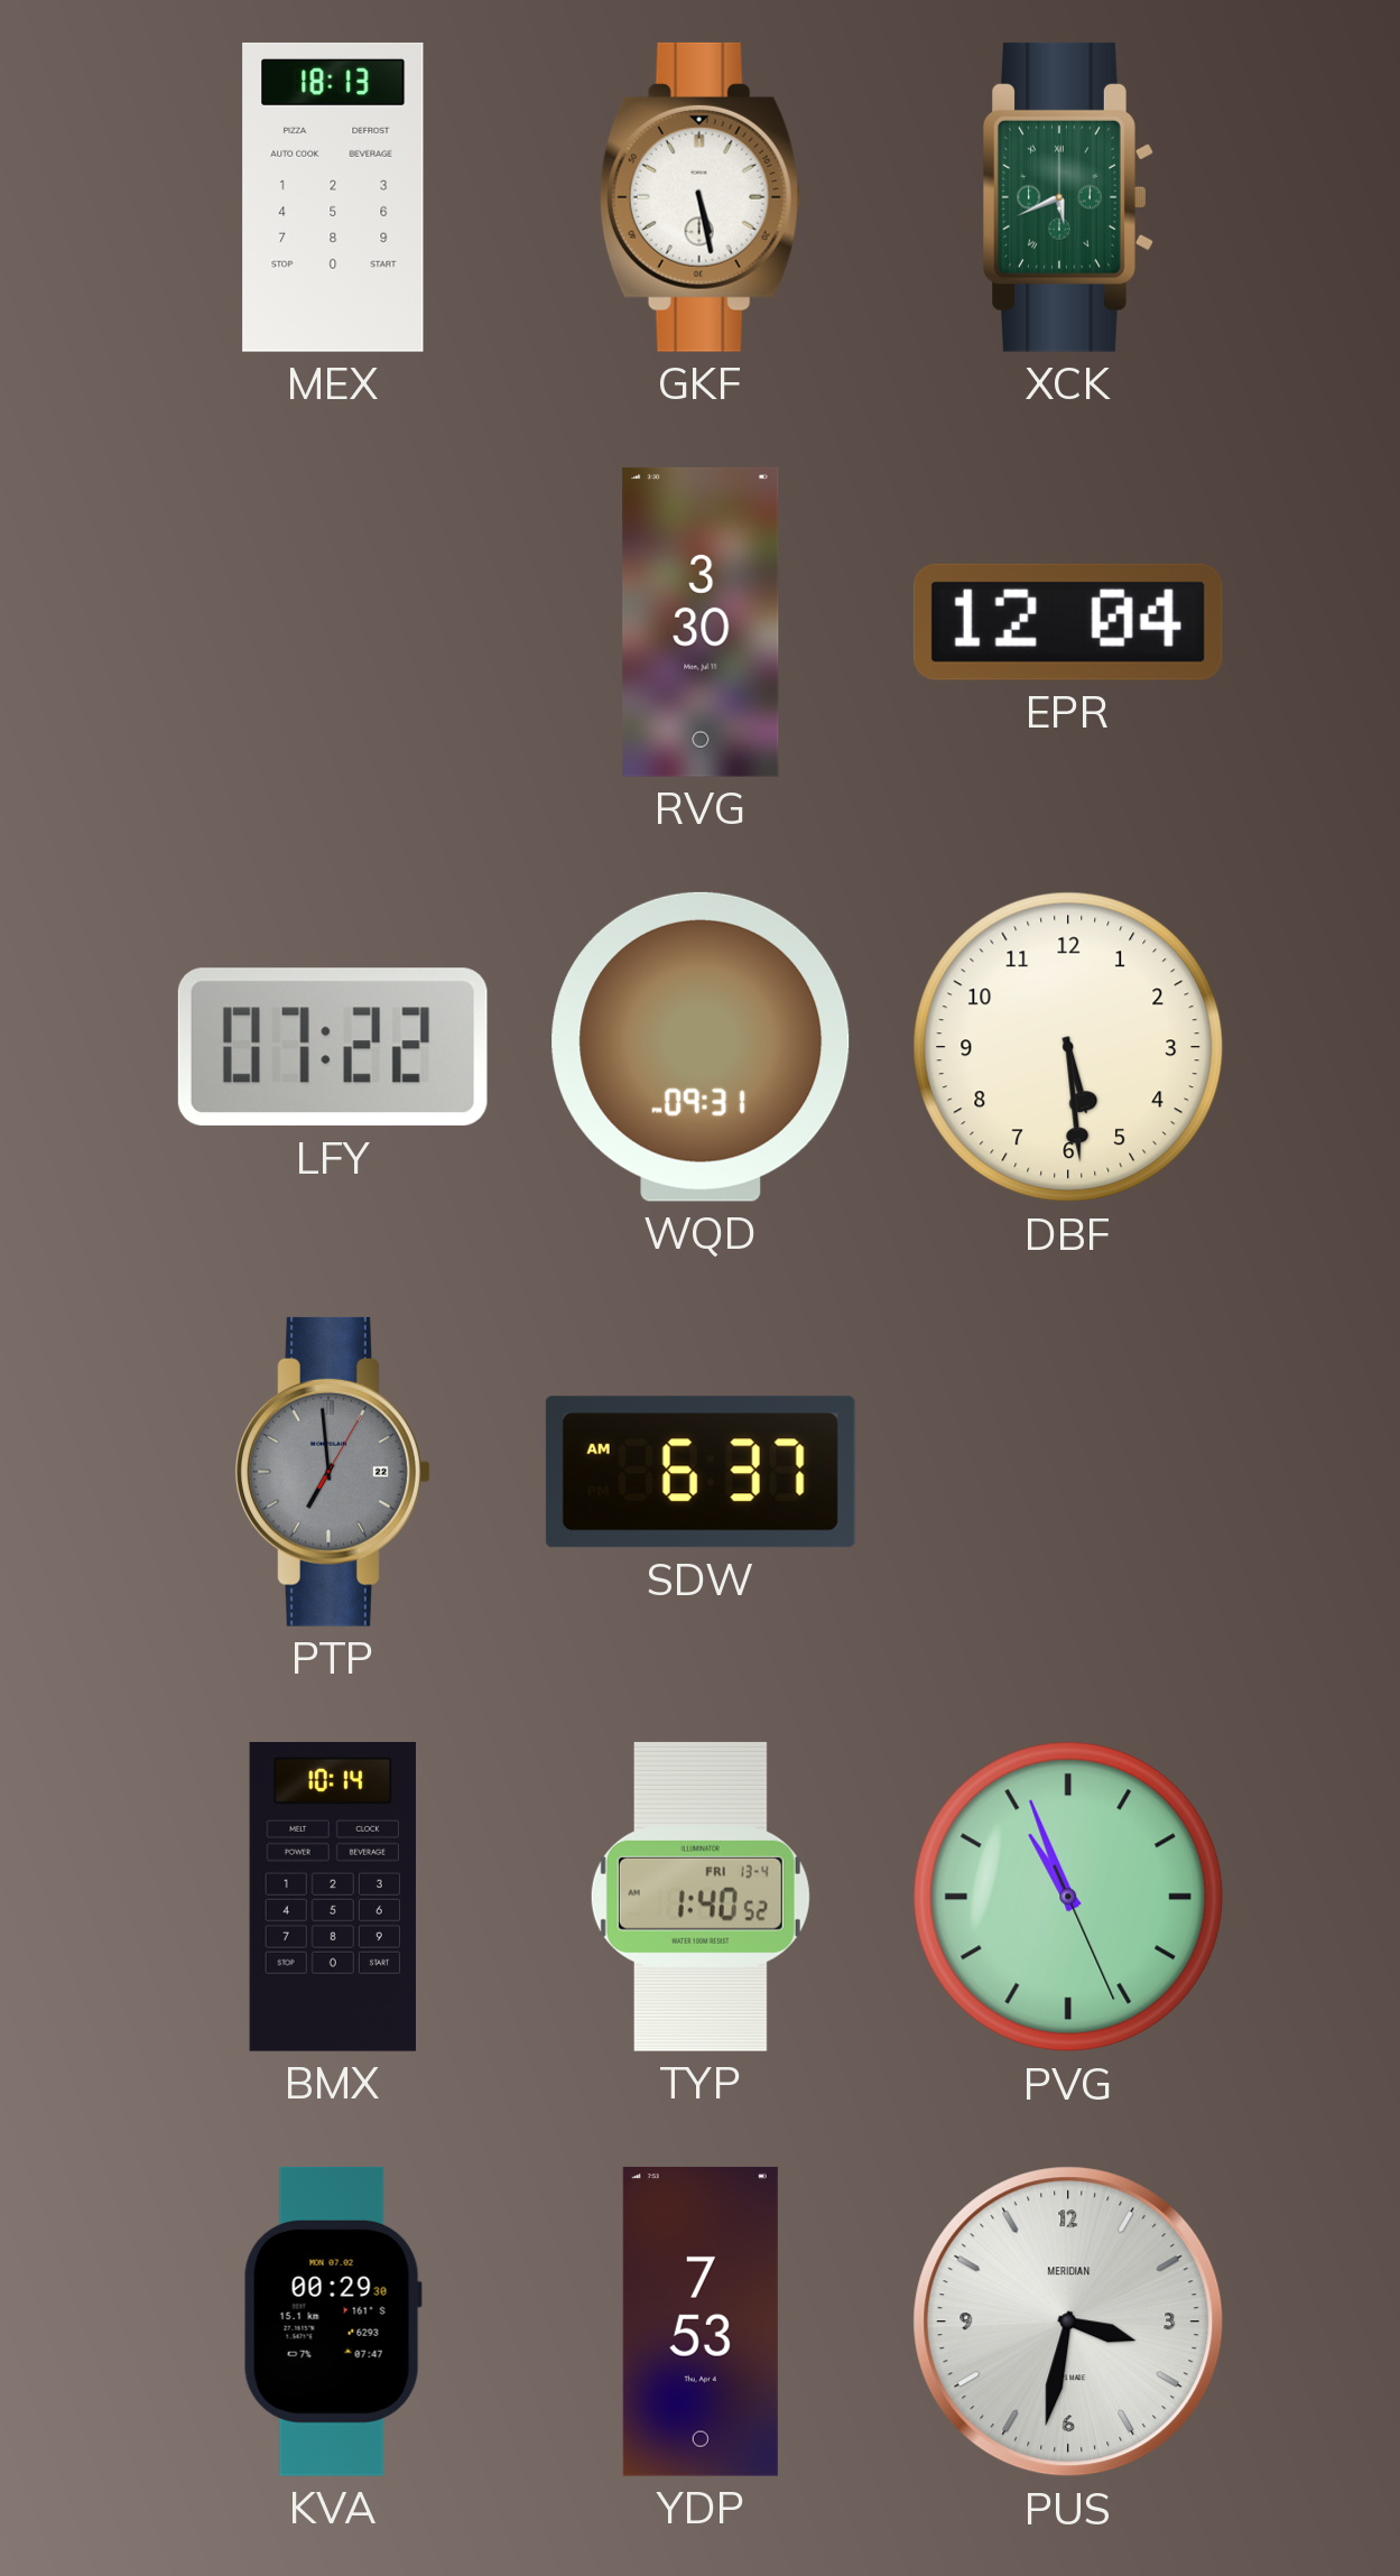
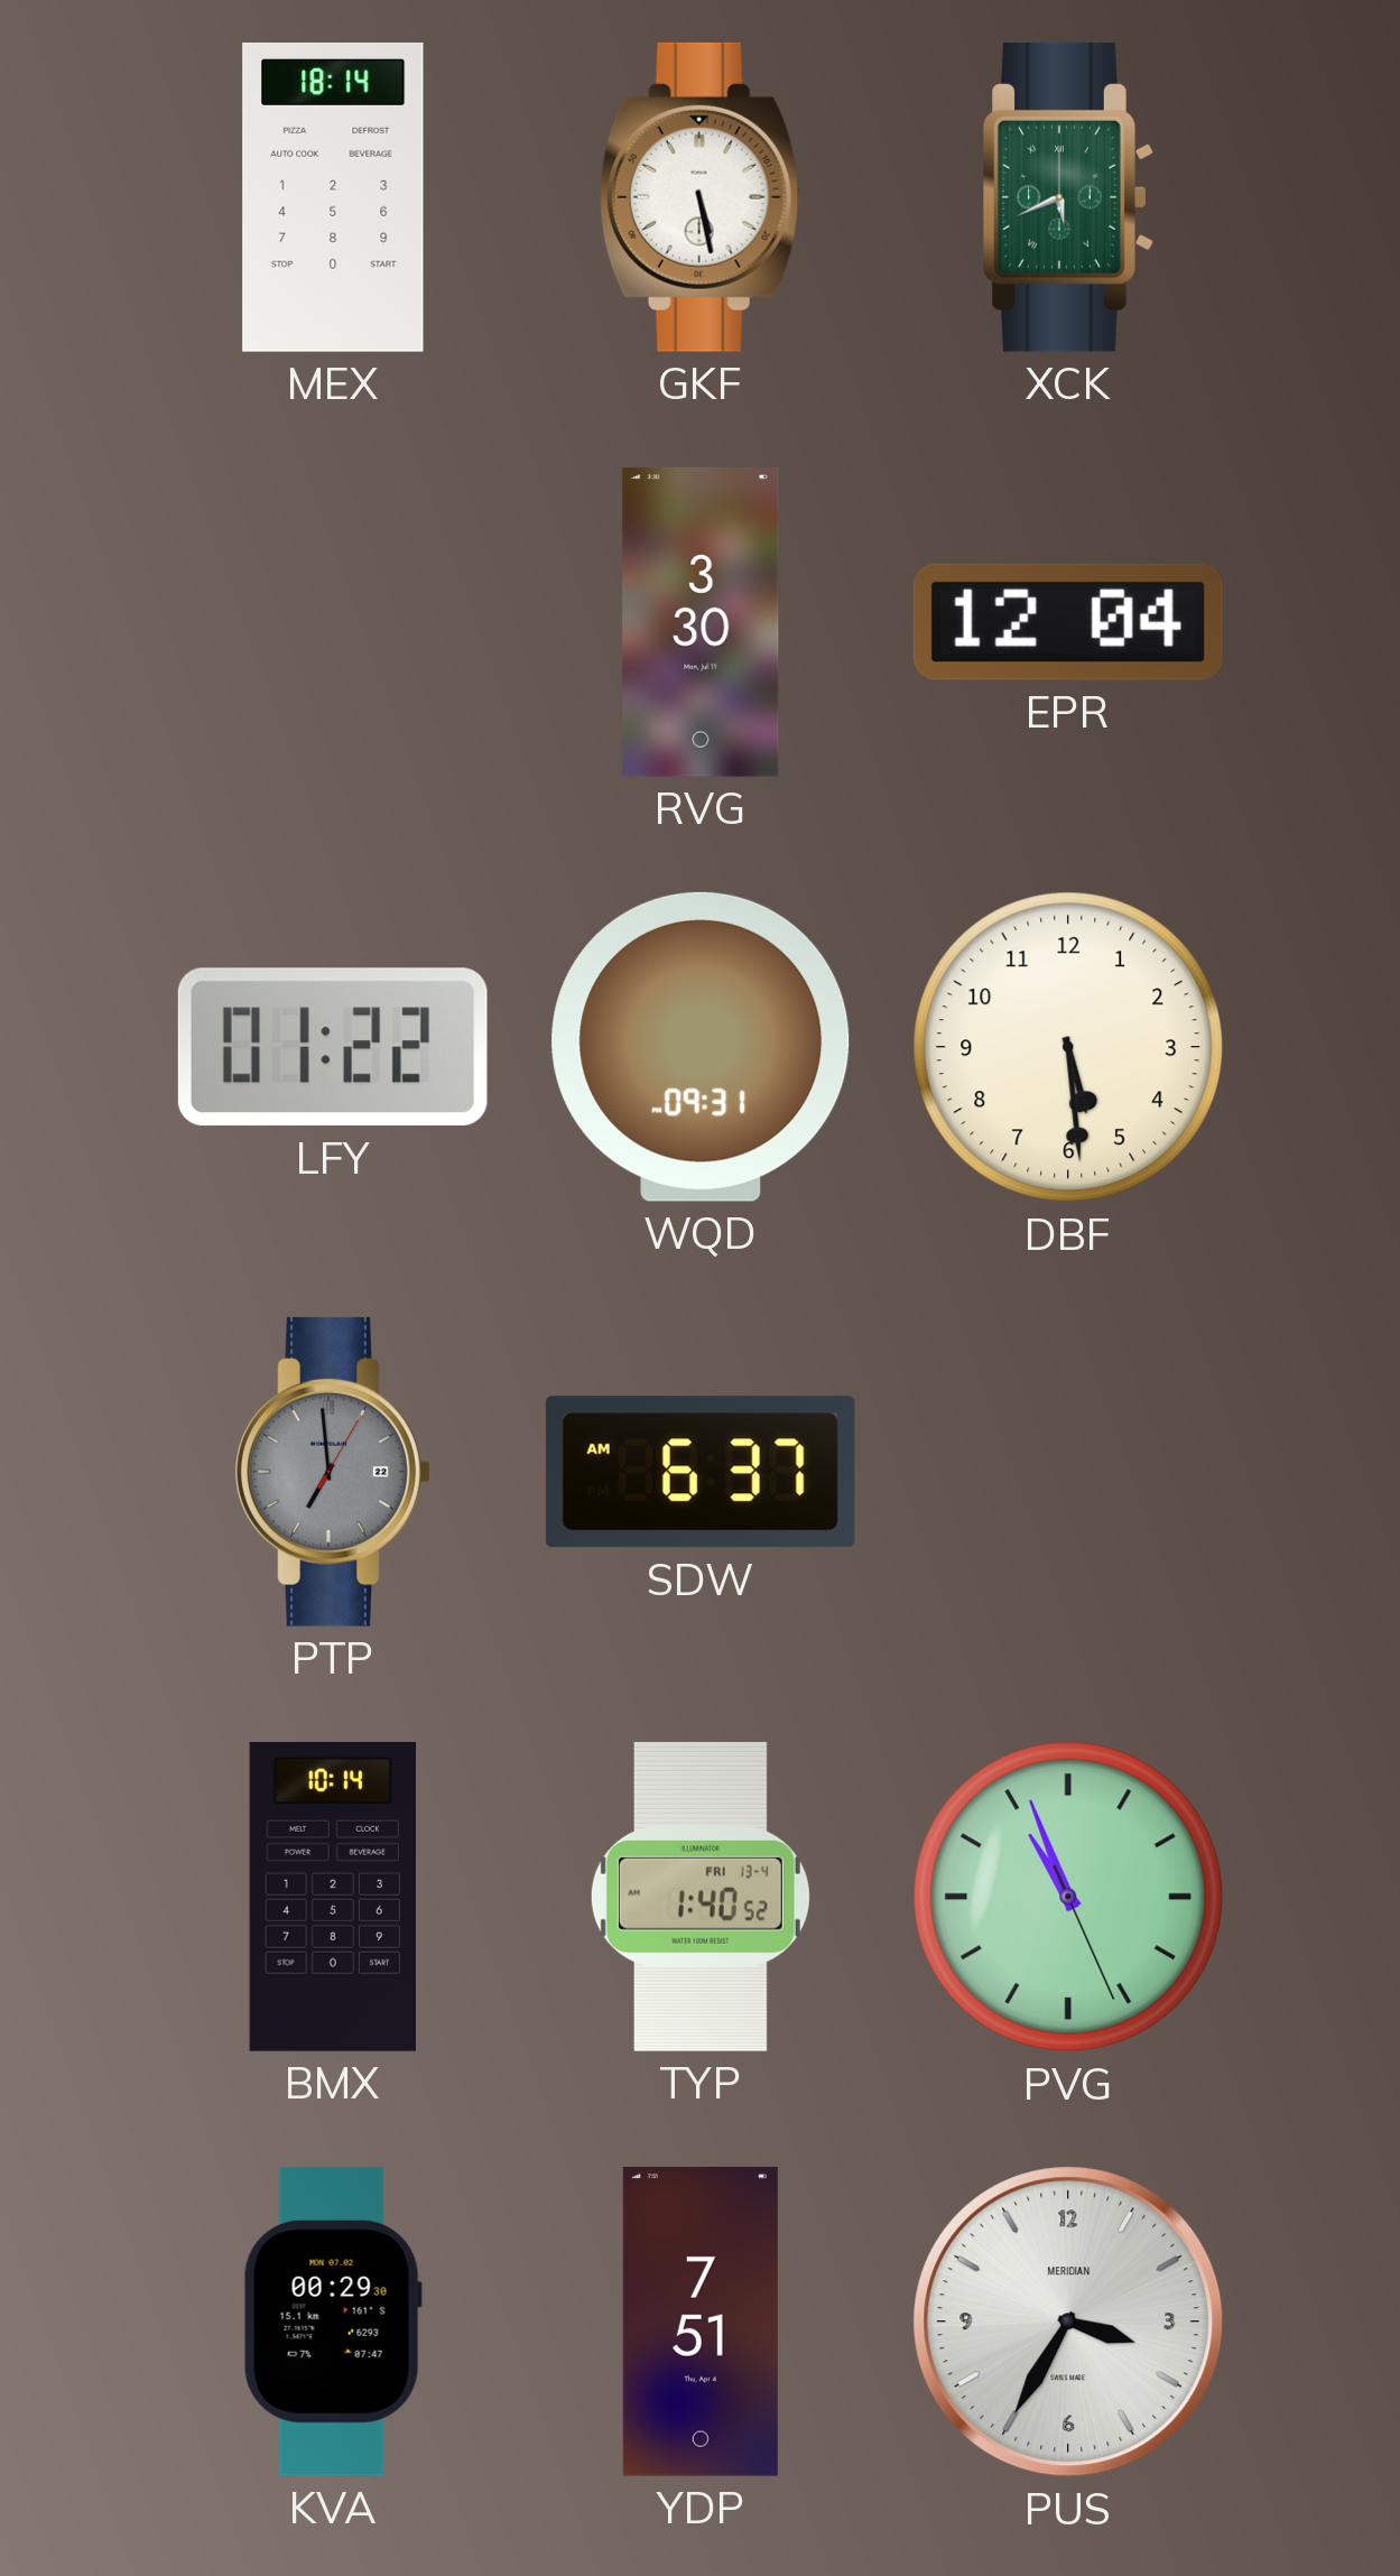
MEX: 18:13 -> 18:14
LFY: 07:22 -> 01:22
YDP: 7:53 -> 7:51
PUS: 3:32 -> 3:35
